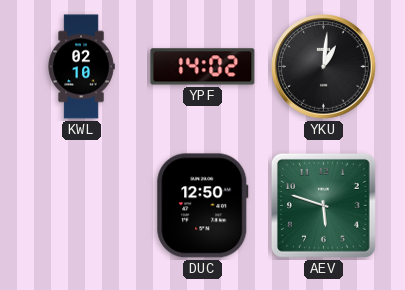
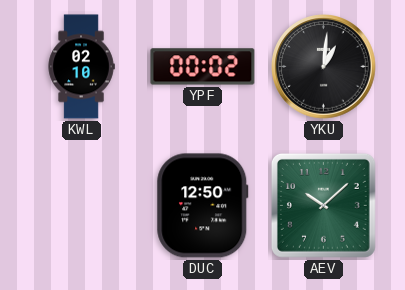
YPF: 14:02 -> 00:02
AEV: 5:48 -> 10:08
